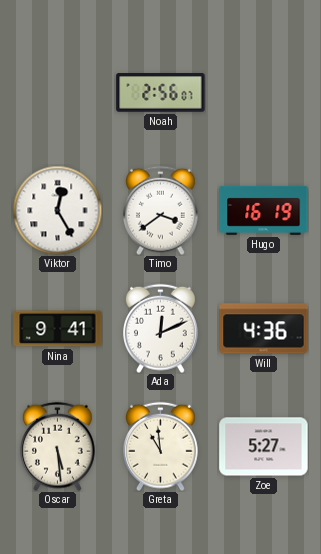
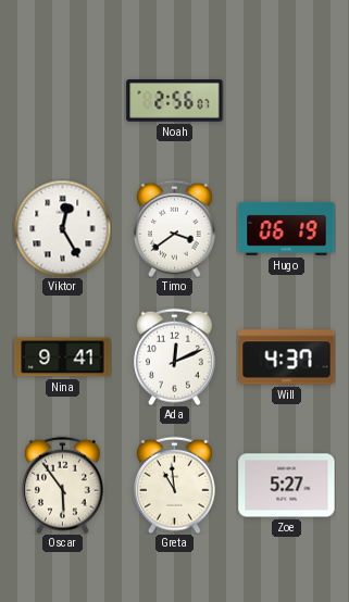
Hugo: 16:19 -> 06:19
Will: 4:36 -> 4:37
Oscar: 5:29 -> 5:54
